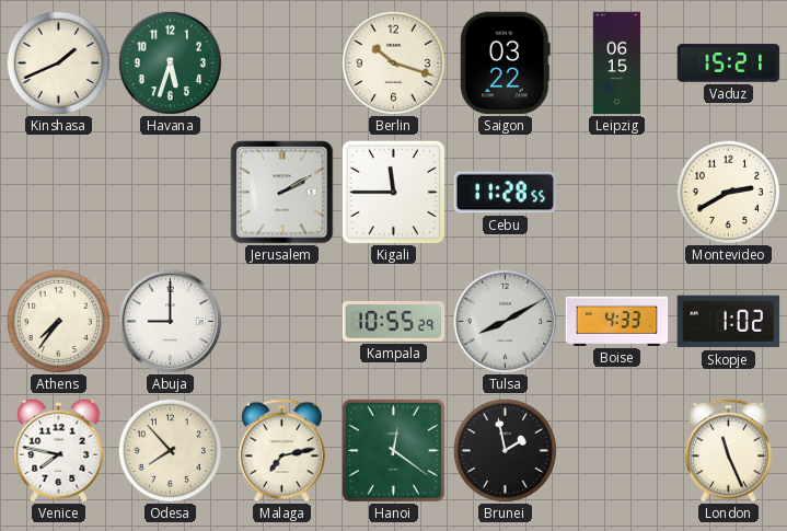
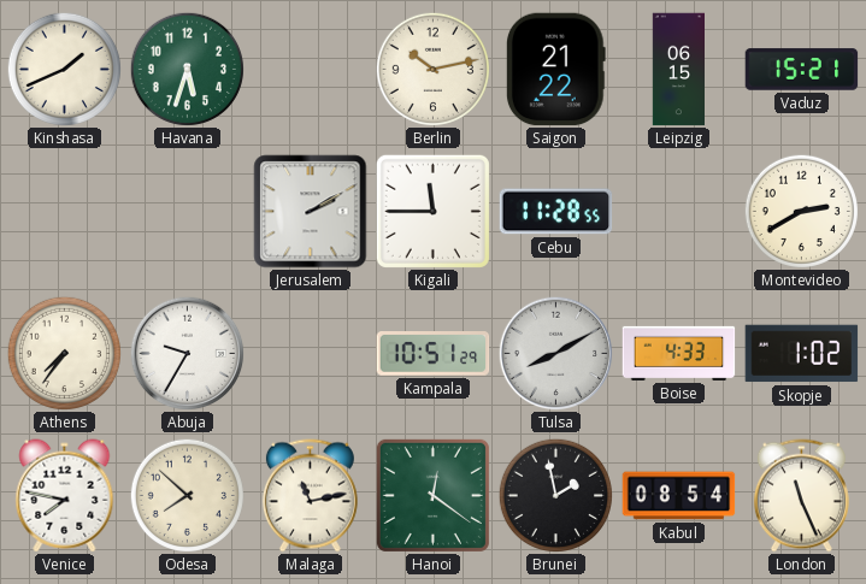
Berlin: 10:18 -> 10:13
Saigon: 03:22 -> 21:22
Abuja: 9:00 -> 9:35
Kampala: 10:55 -> 10:51
Odesa: 7:53 -> 7:52
Malaga: 7:13 -> 11:13
Kabul: none -> 08:54
